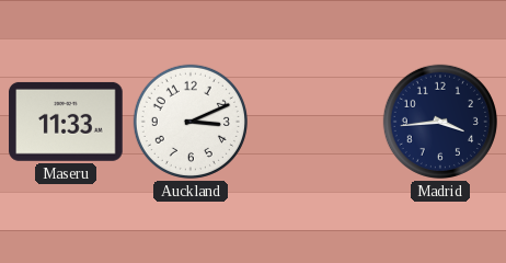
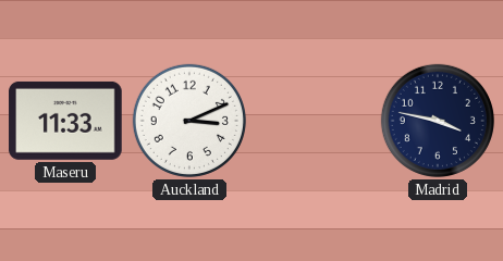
Madrid: 3:44 -> 3:47
